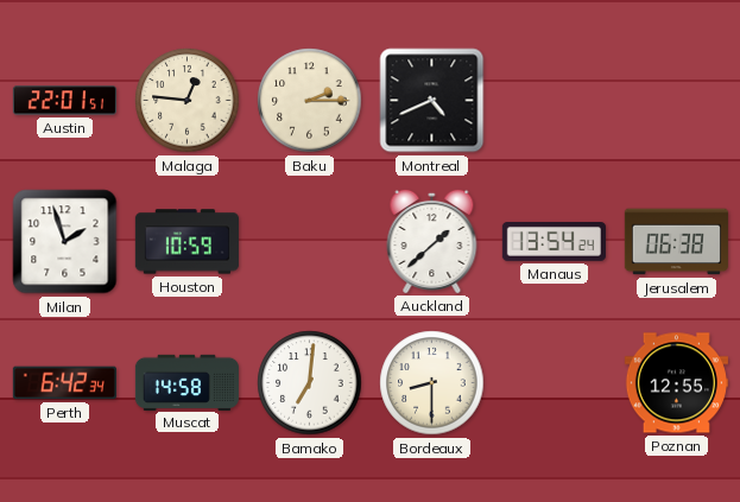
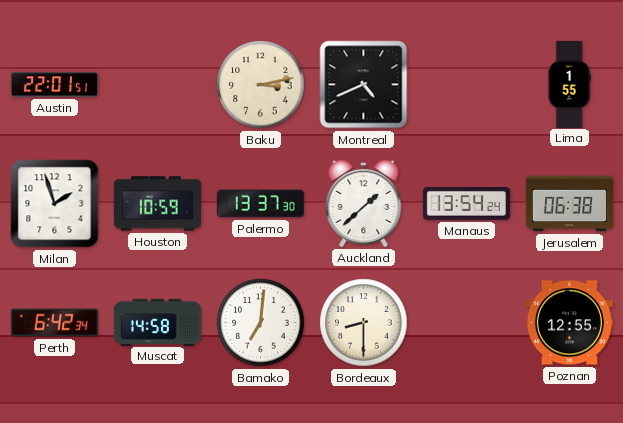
Malaga: 12:46 -> none
Baku: 2:15 -> 3:13
Lima: none -> 1:55
Palermo: none -> 13:37
